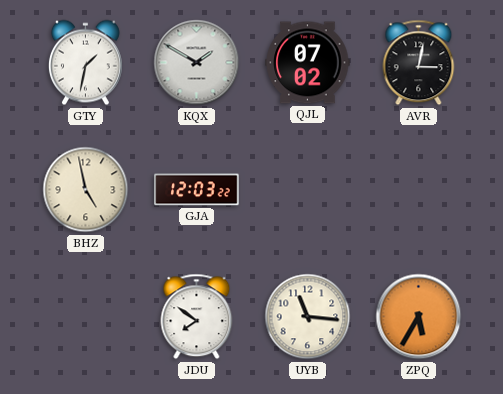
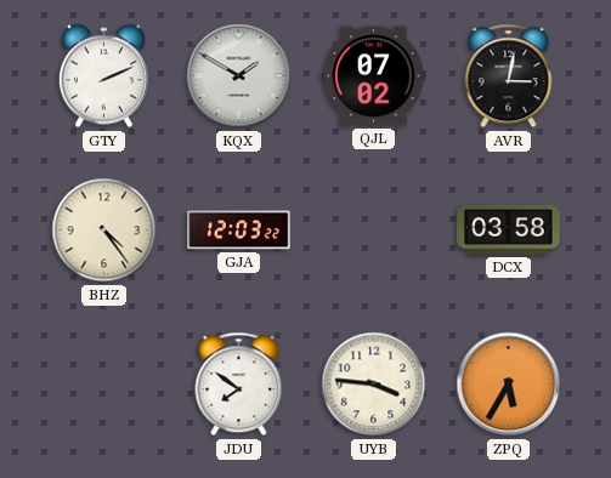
GTY: 1:32 -> 2:11
BHZ: 4:58 -> 4:24
DCX: none -> 03:58
UYB: 11:16 -> 3:46
